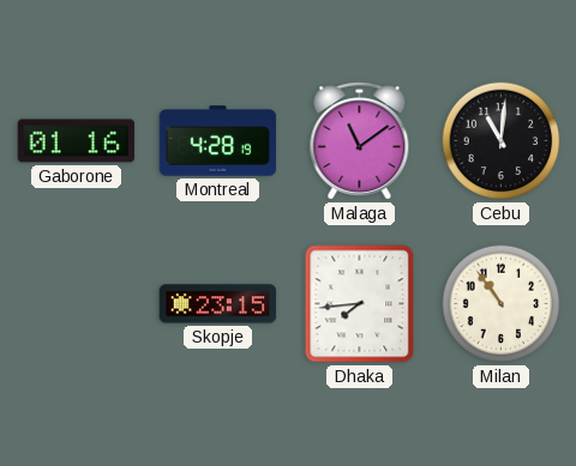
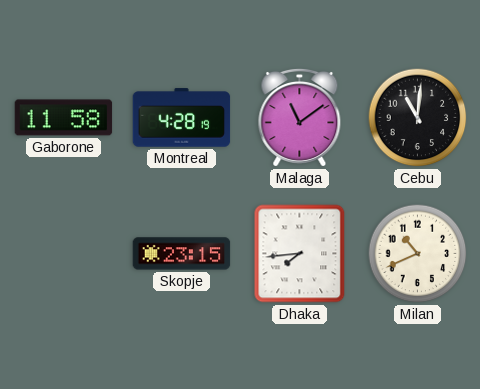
Gaborone: 01:16 -> 11:58
Milan: 10:54 -> 10:41
